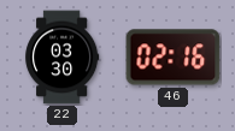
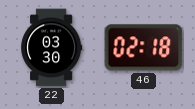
46: 02:16 -> 02:18
